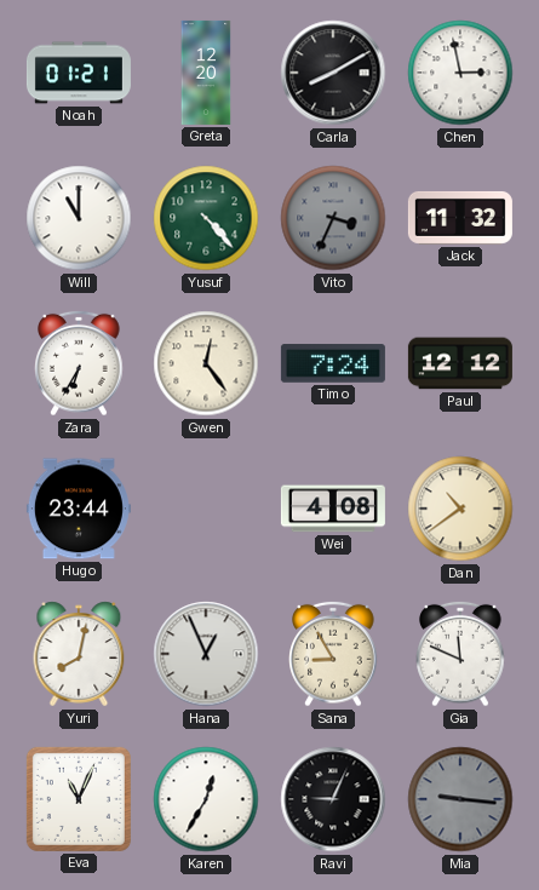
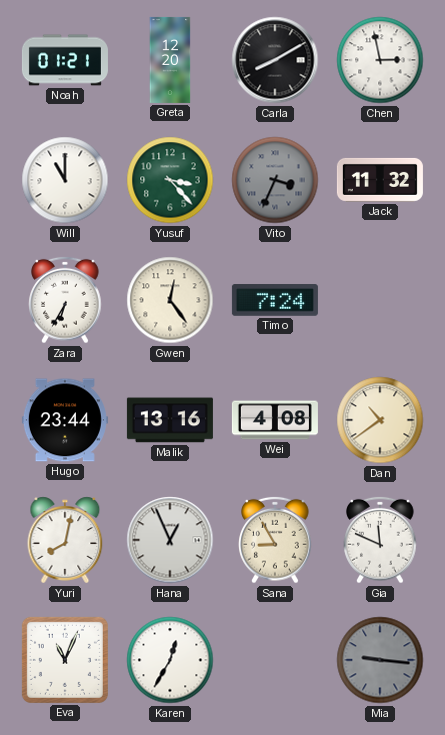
Yusuf: 4:23 -> 3:23
Paul: 12:12 -> none
Malik: none -> 13:16
Ravi: 9:04 -> none
